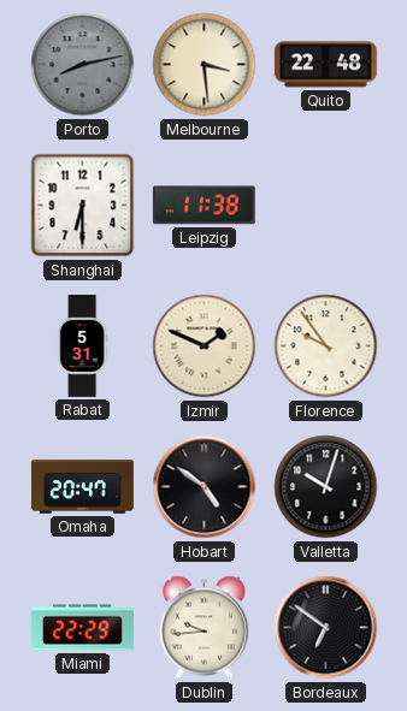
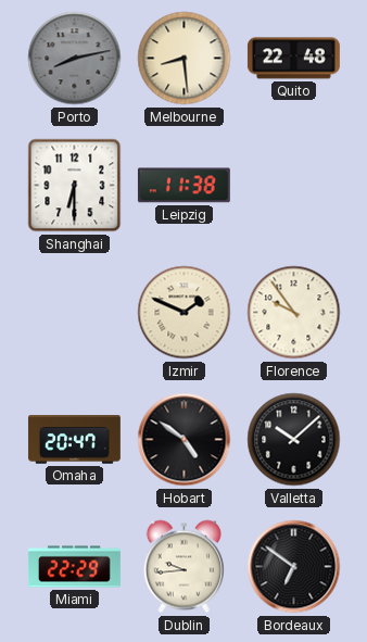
Melbourne: 3:29 -> 8:29
Rabat: 5:31 -> none
Valletta: 10:03 -> 10:08
